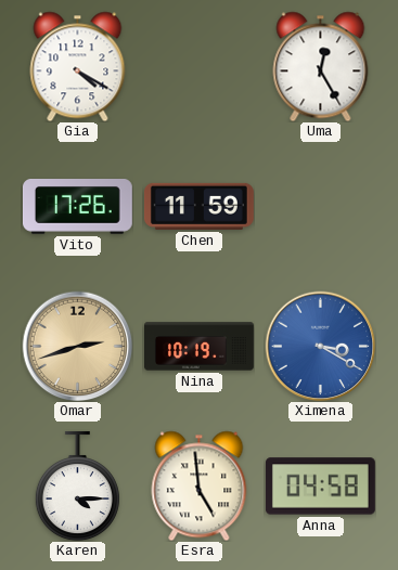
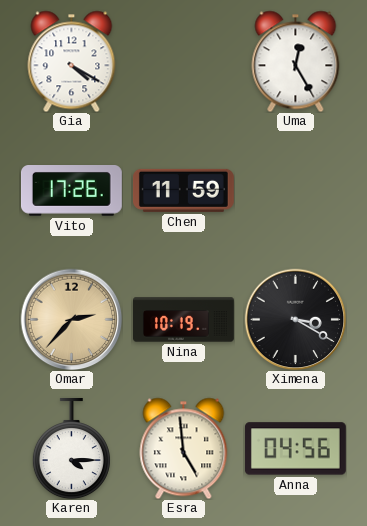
Omar: 2:42 -> 2:37
Ximena dial: blue -> black
Anna: 04:58 -> 04:56
